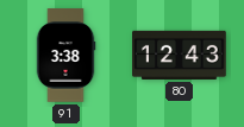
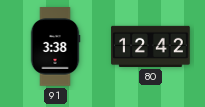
80: 12:43 -> 12:42
